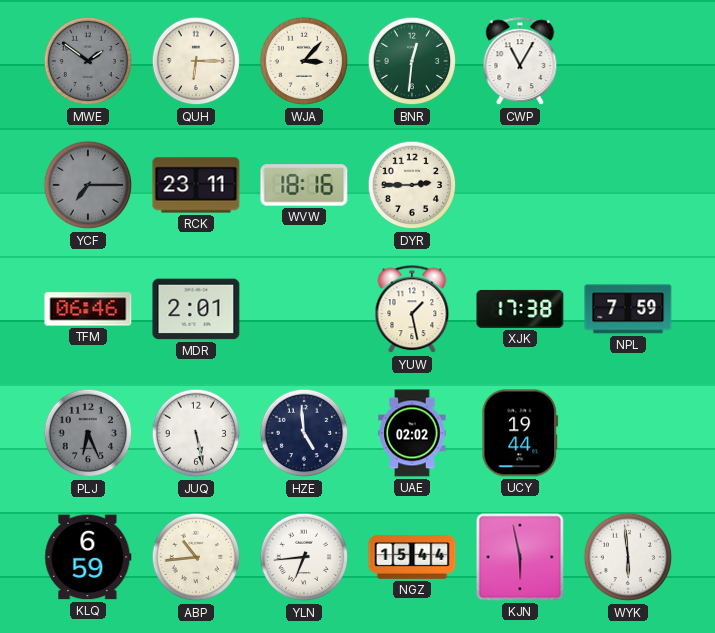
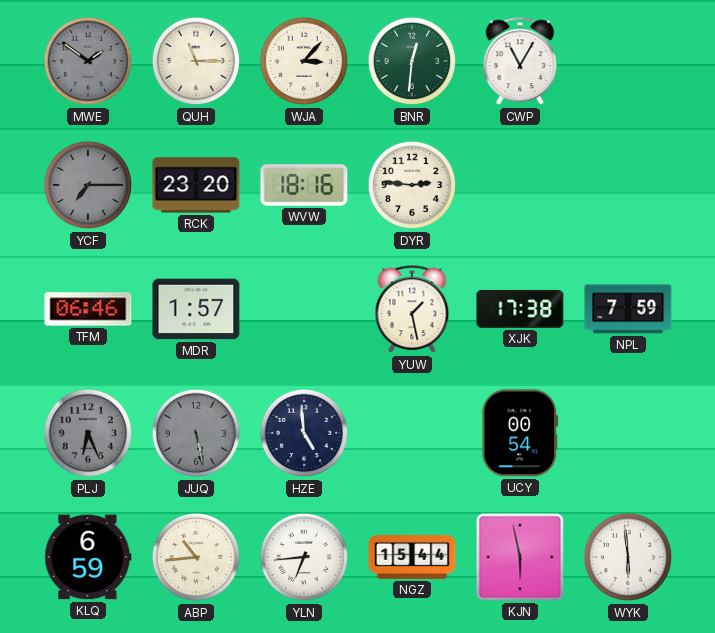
QUH: 6:15 -> 11:15
RCK: 23:11 -> 23:20
DYR: 2:45 -> 2:46
MDR: 2:01 -> 1:57
JUQ dial: white -> grey
UAE: 02:02 -> none
UCY: 19:44 -> 00:54
